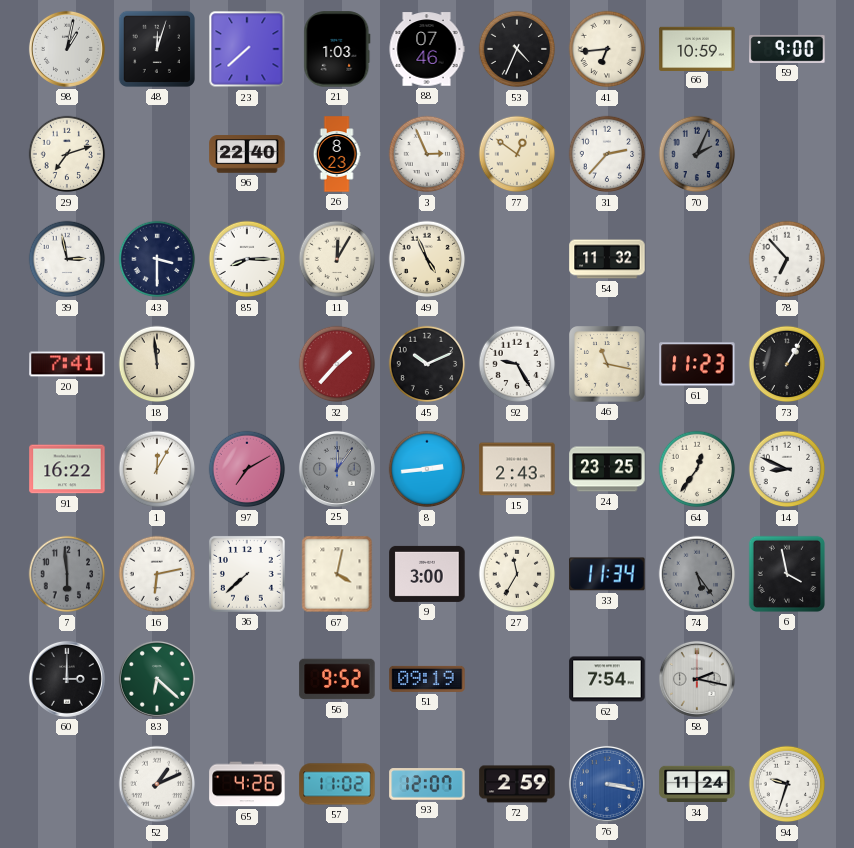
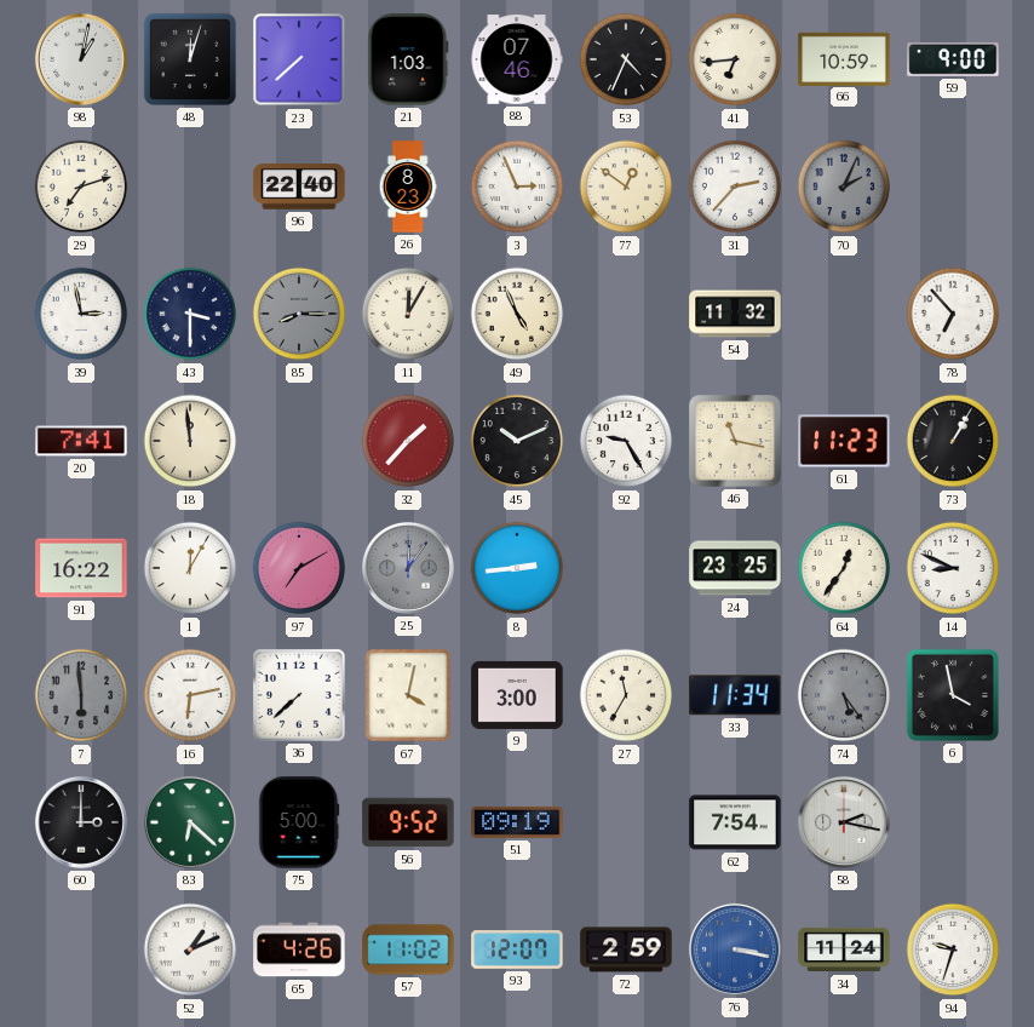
85 dial: white -> grey
15: 2:43 -> none
75: none -> 5:00
